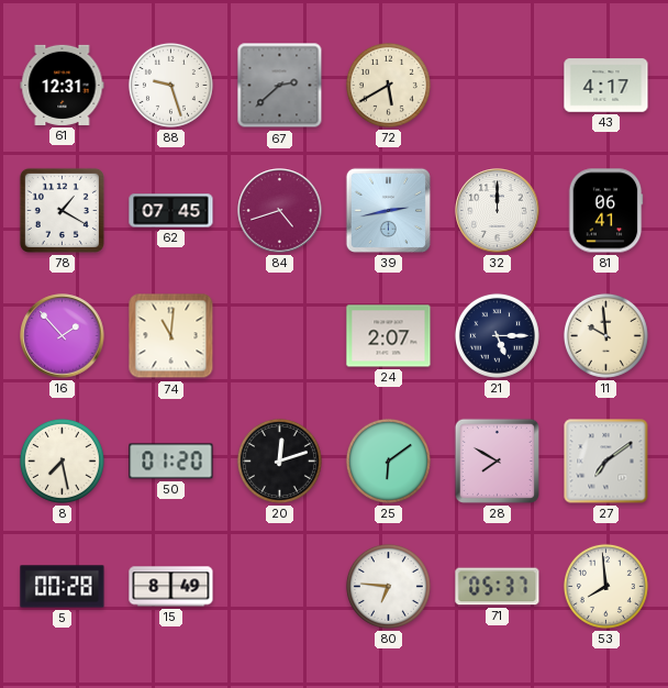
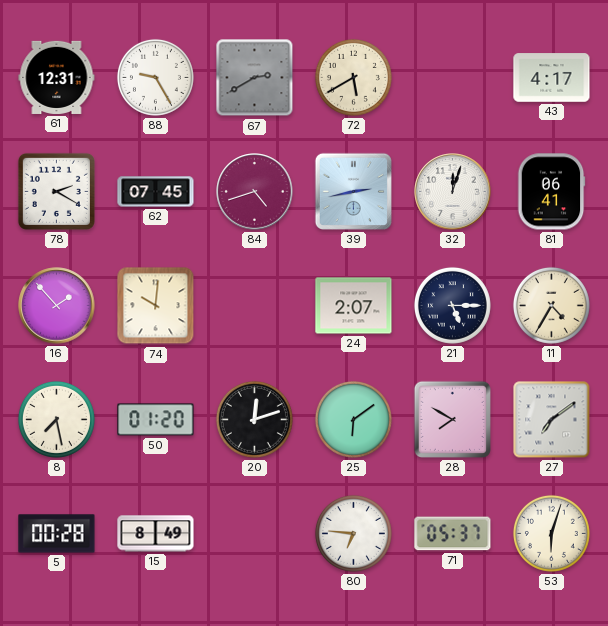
88: 9:27 -> 9:25
67: 2:38 -> 2:40
78: 1:20 -> 2:20
32: 12:00 -> 12:03
74: 11:01 -> 10:01
11: 9:59 -> 4:35
53: 7:59 -> 6:03
